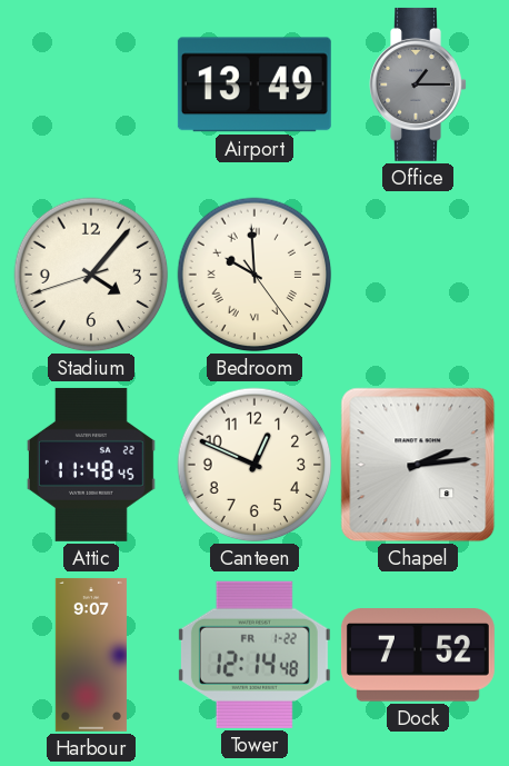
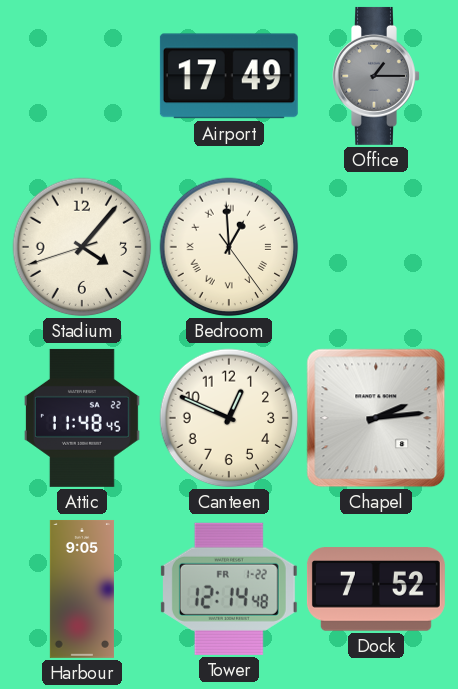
Airport: 13:49 -> 17:49
Bedroom: 9:59 -> 12:59
Harbour: 9:07 -> 9:05
